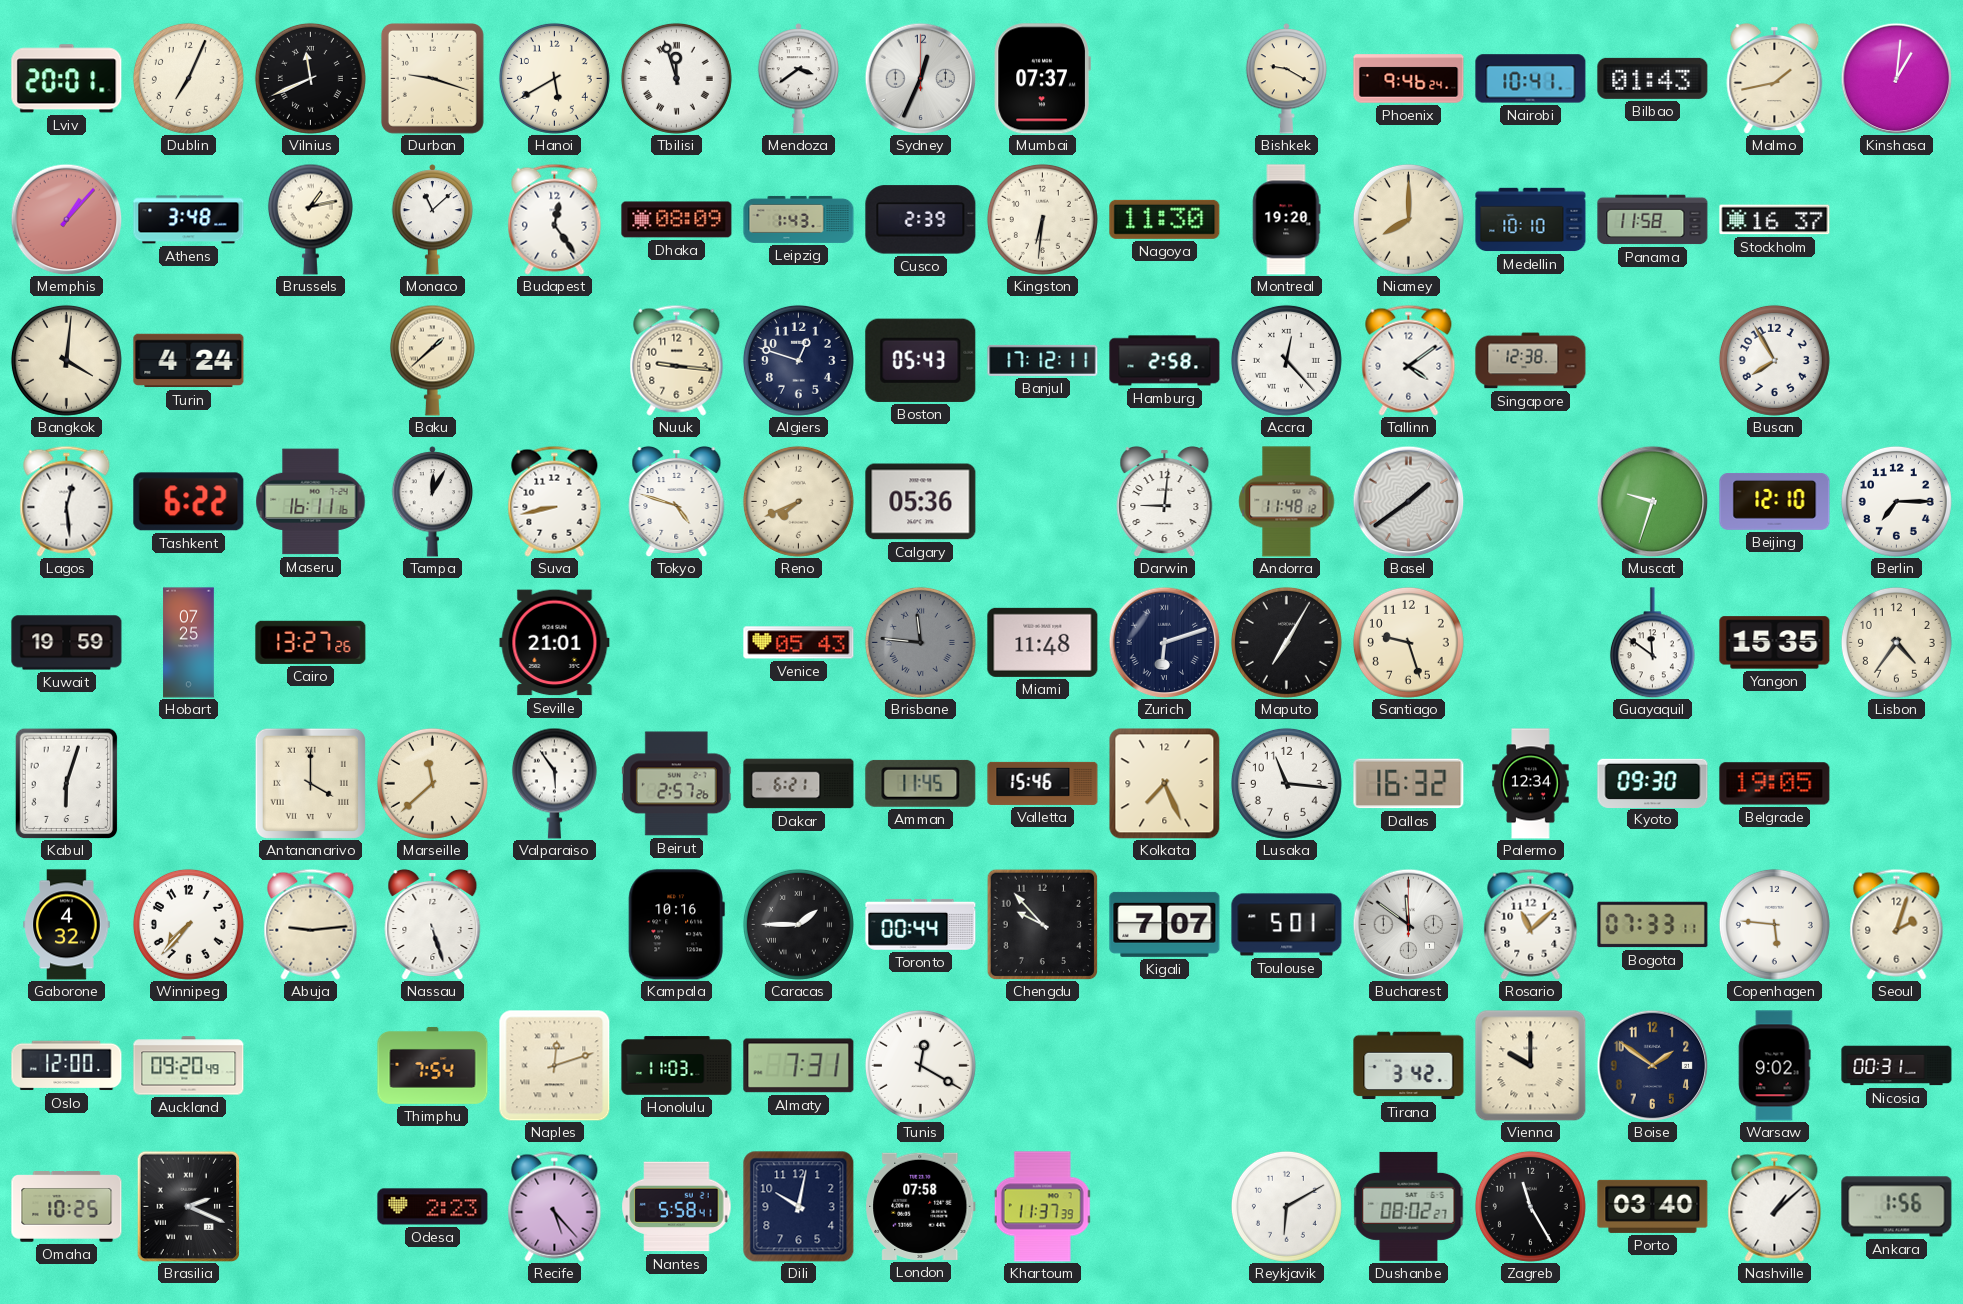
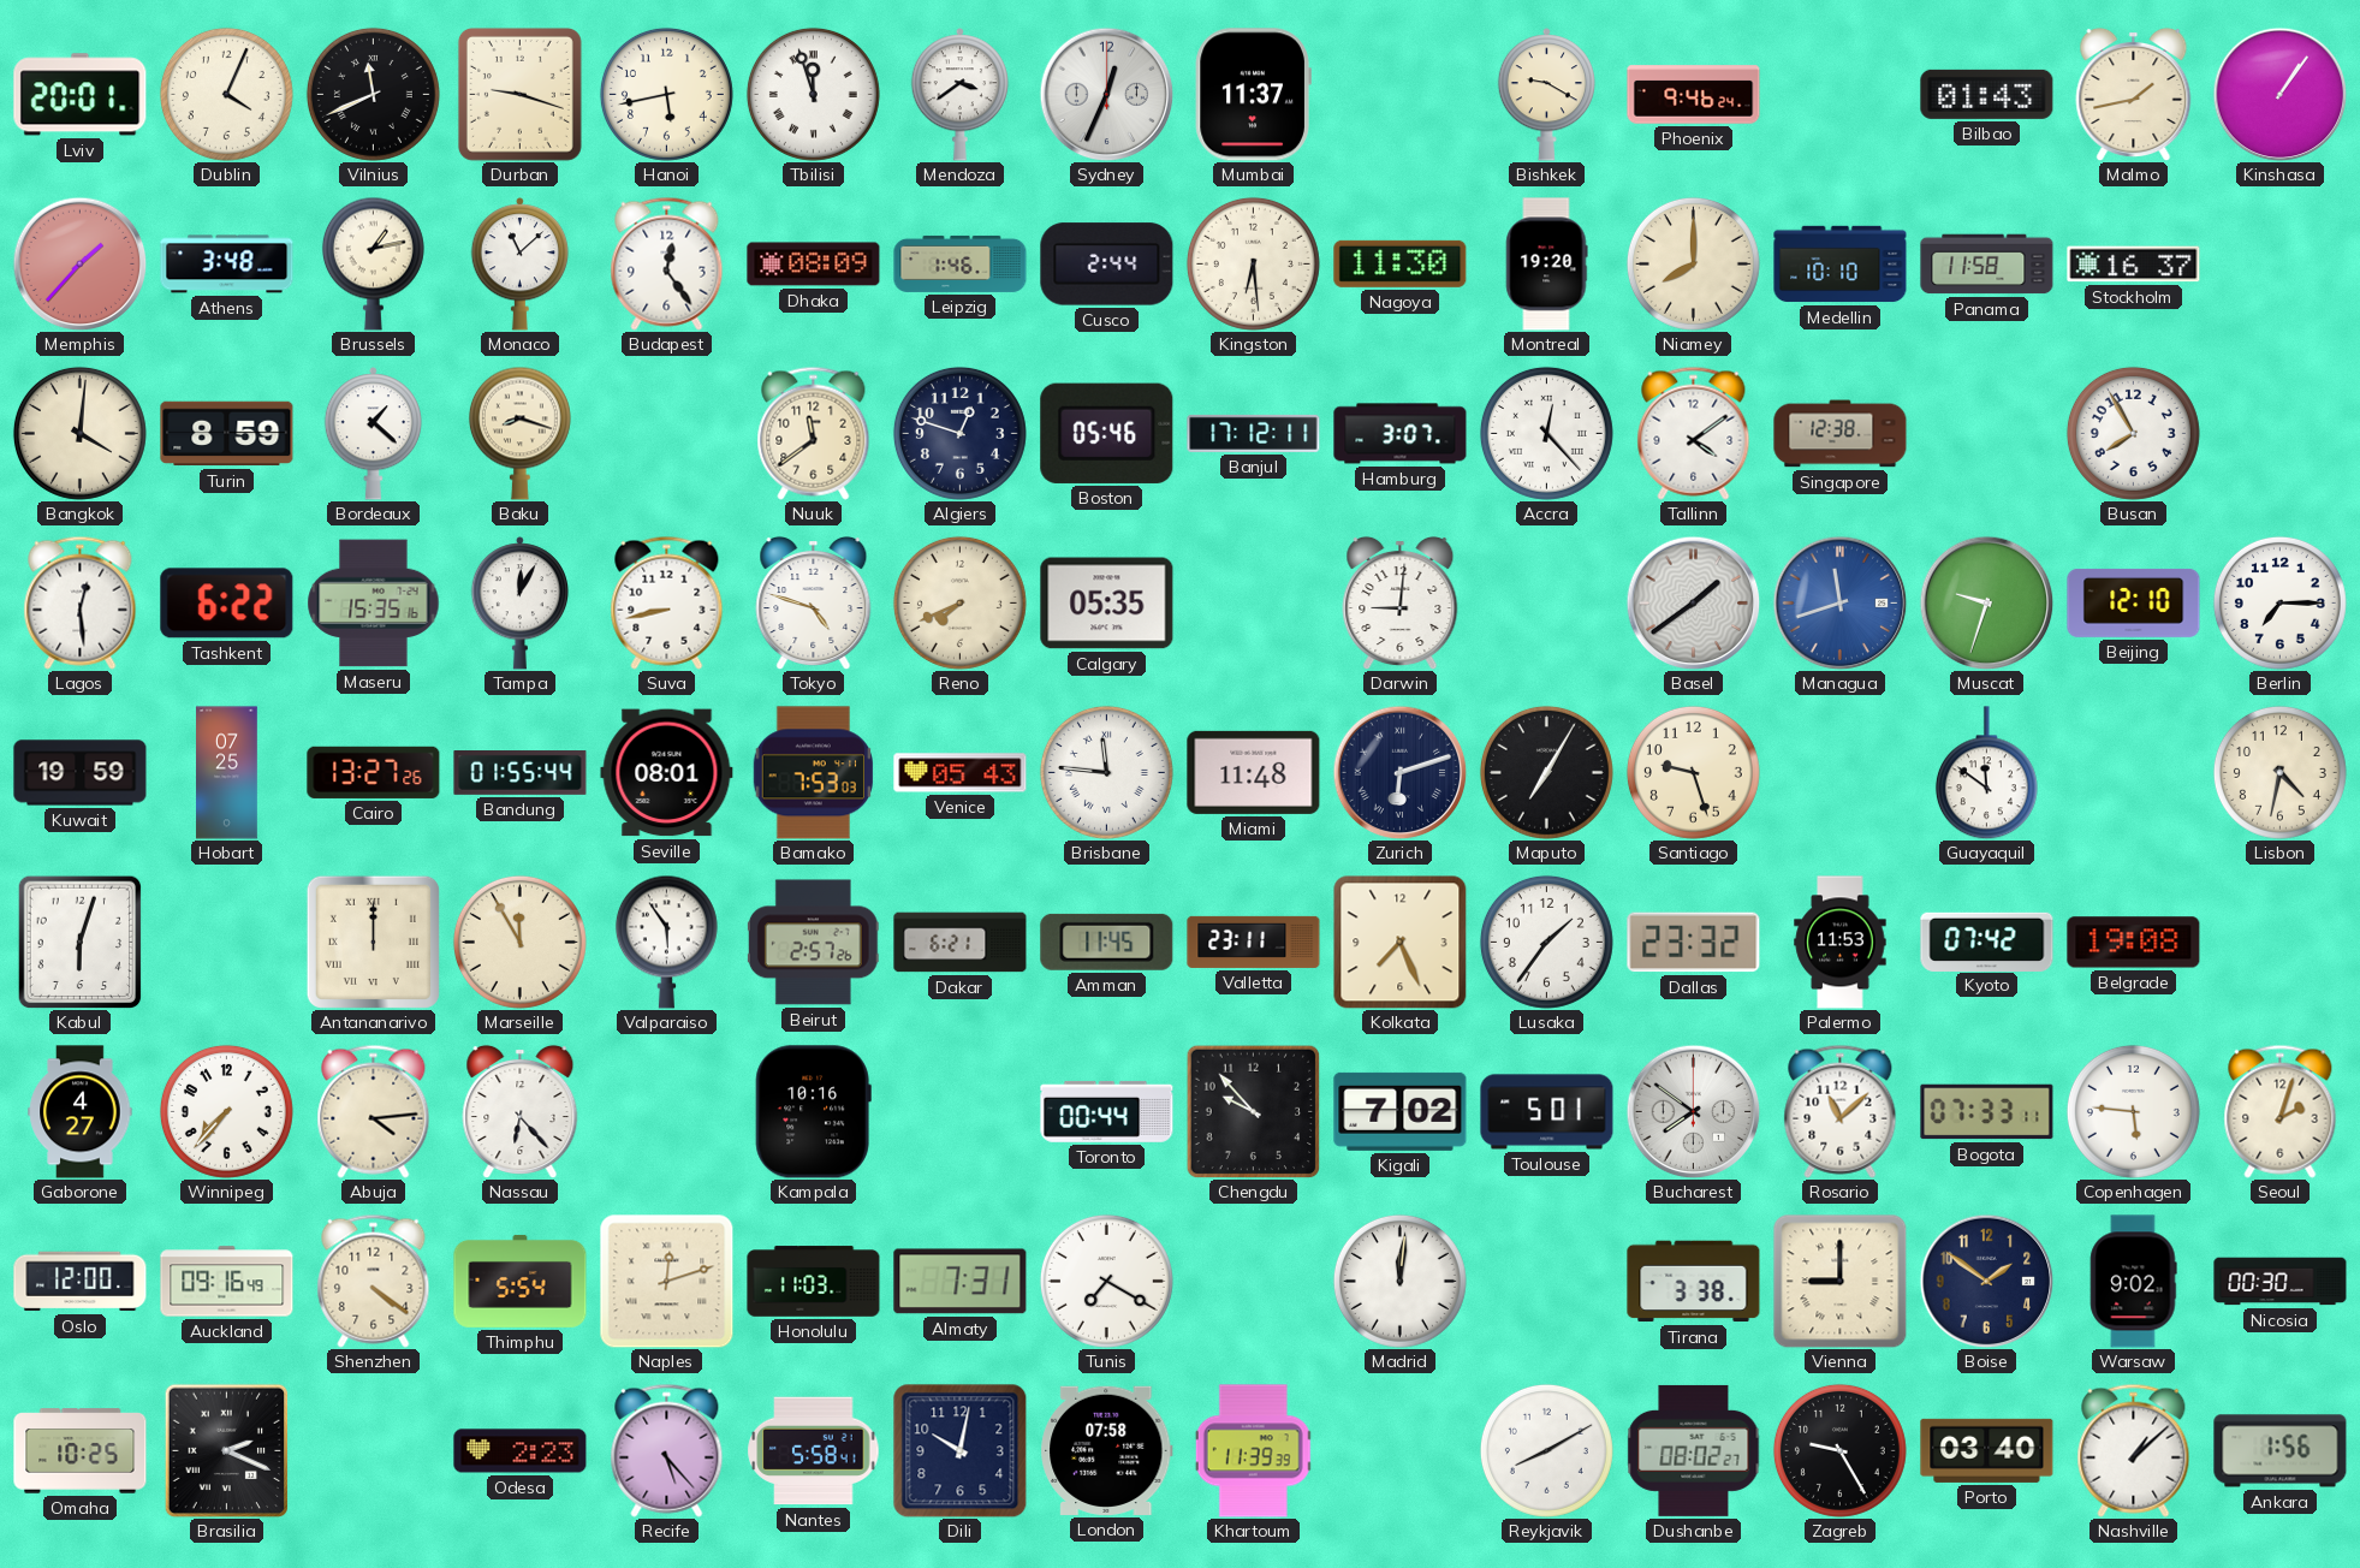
Dublin: 7:04 -> 4:04
Hanoi: 5:40 -> 5:43
Mumbai: 07:37 -> 11:37
Nairobi: 10:41 -> none
Kinshasa: 1:01 -> 1:06
Memphis: 1:07 -> 1:37
Leipzig: 1:43 -> 1:46
Cusco: 2:39 -> 2:44
Kingston: 6:31 -> 6:29
Turin: 4:24 -> 8:59
Bordeaux: none -> 1:22
Baku: 1:38 -> 8:18
Nuuk: 9:16 -> 11:39
Boston: 05:43 -> 05:46
Hamburg: 2:58 -> 3:07
Maseru: 16:11 -> 15:35
Calgary: 05:36 -> 05:35
Andorra: 11:48 -> none
Managua: none -> 11:42
Bandung: none -> 01:55
Seville: 21:01 -> 08:01
Bamako: none -> 7:53
Brisbane dial: grey -> white
Yangon: 15:35 -> none
Lisbon: 4:36 -> 4:32
Antananarivo: 4:00 -> 12:00
Marseille: 11:38 -> 11:55
Valletta: 15:46 -> 23:11
Lusaka: 11:16 -> 1:36
Dallas: 16:32 -> 23:32
Palermo: 12:34 -> 11:53
Kyoto: 09:30 -> 07:42
Belgrade: 19:05 -> 19:08
Gaborone: 4:32 -> 4:27
Abuja: 9:14 -> 4:14
Nassau: 5:27 -> 6:23
Caracas: 1:45 -> none
Kigali: 7:07 -> 7:02
Bucharest: 11:51 -> 7:51
Auckland: 09:20 -> 09:16
Shenzhen: none -> 4:21
Thimphu: 7:54 -> 5:54
Tunis: 12:20 -> 7:20
Madrid: none -> 12:01
Tirana: 3:42 -> 3:38
Vienna: 10:00 -> 9:00
Nicosia: 00:31 -> 00:30
Khartoum: 11:37 -> 11:39
Reykjavik: 6:10 -> 8:10
Zagreb: 11:25 -> 9:25
